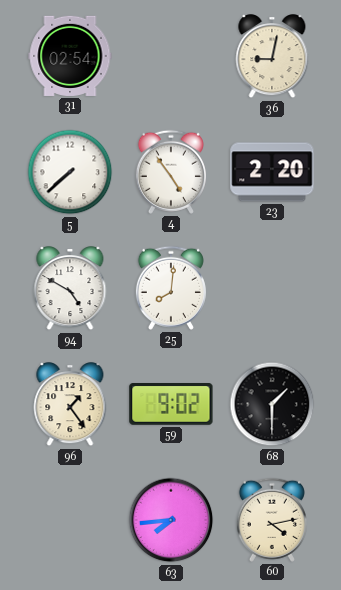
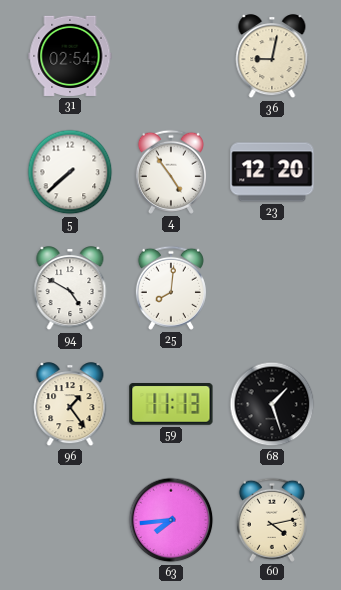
23: 2:20 -> 12:20
59: 9:02 -> 11:13
68: 1:30 -> 1:27
